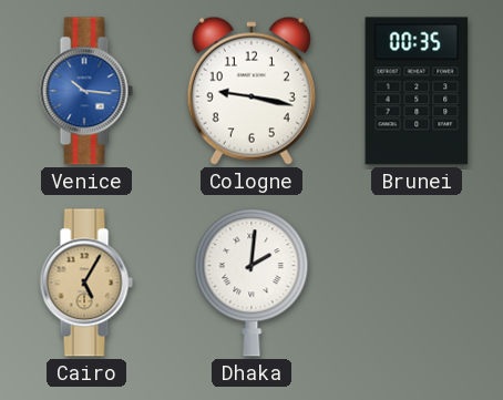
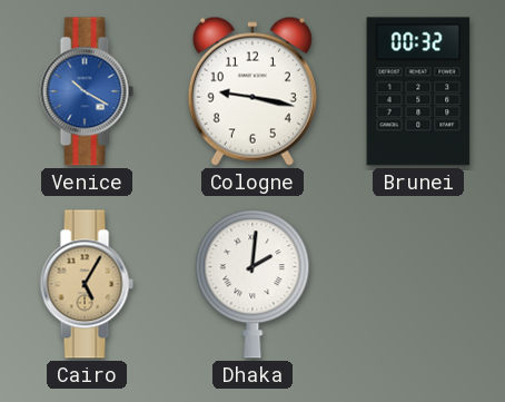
Venice: 10:16 -> 10:20
Brunei: 00:35 -> 00:32
